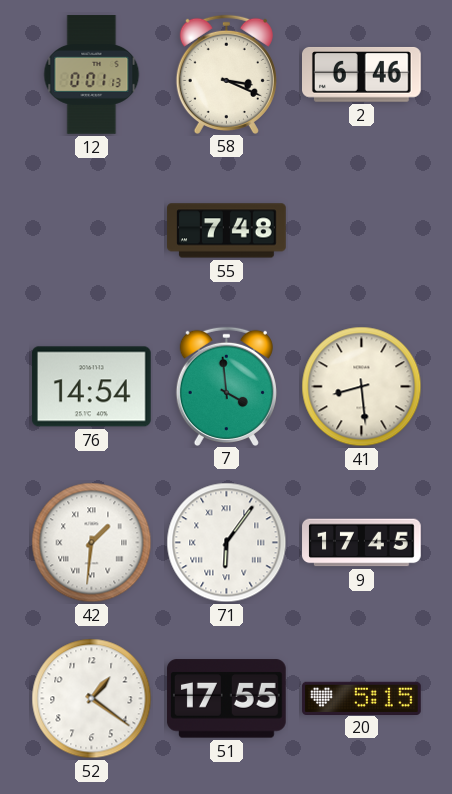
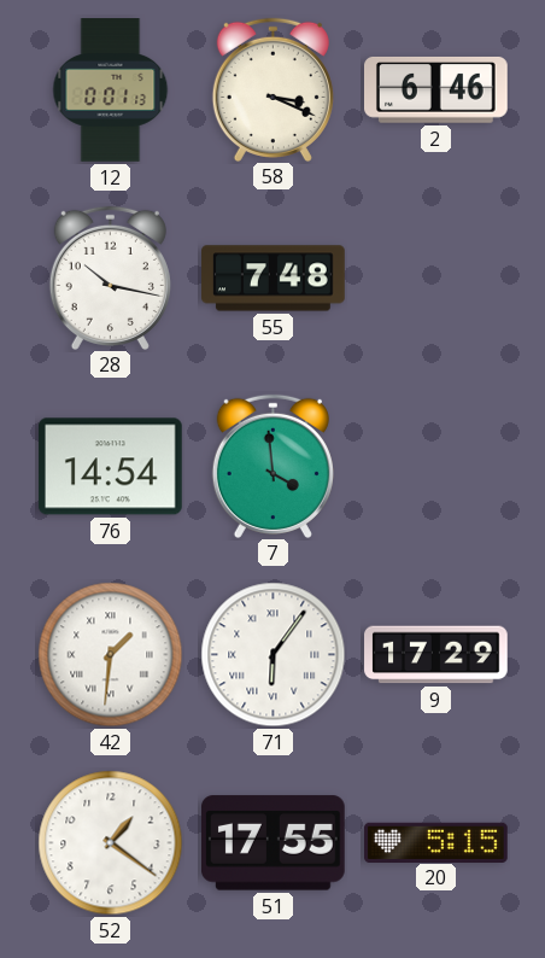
28: none -> 10:17
41: 8:29 -> none
9: 17:45 -> 17:29
